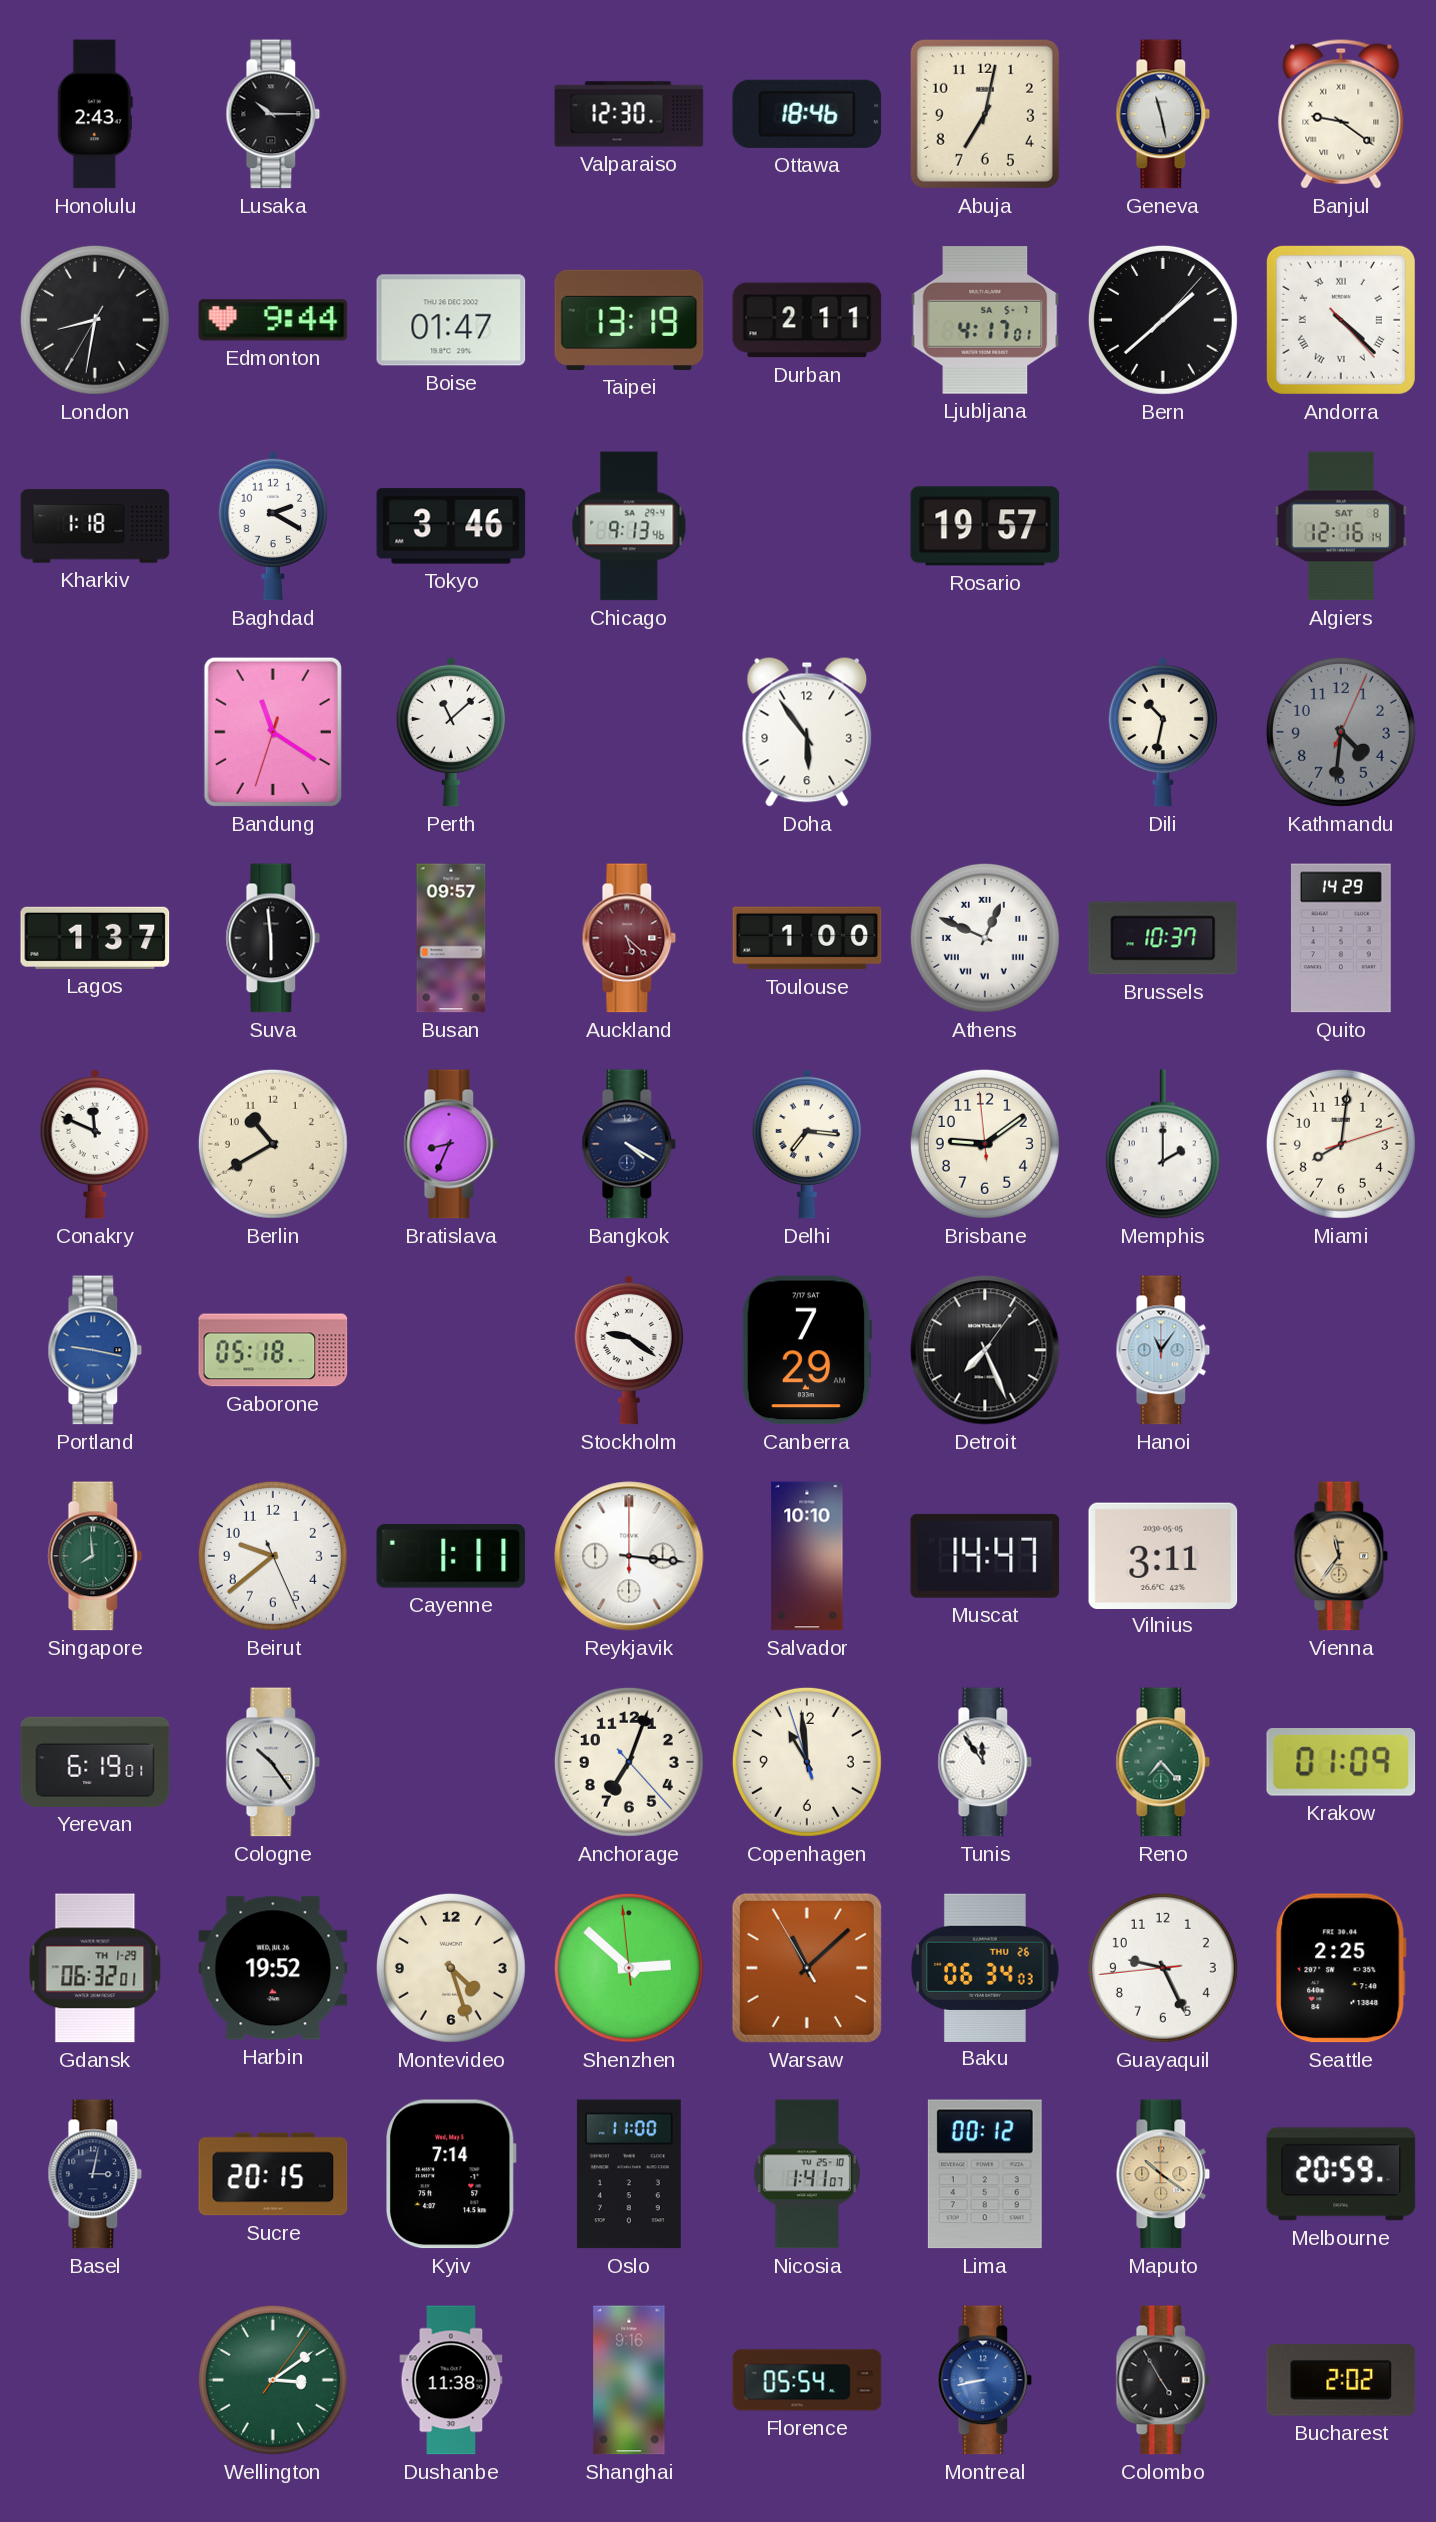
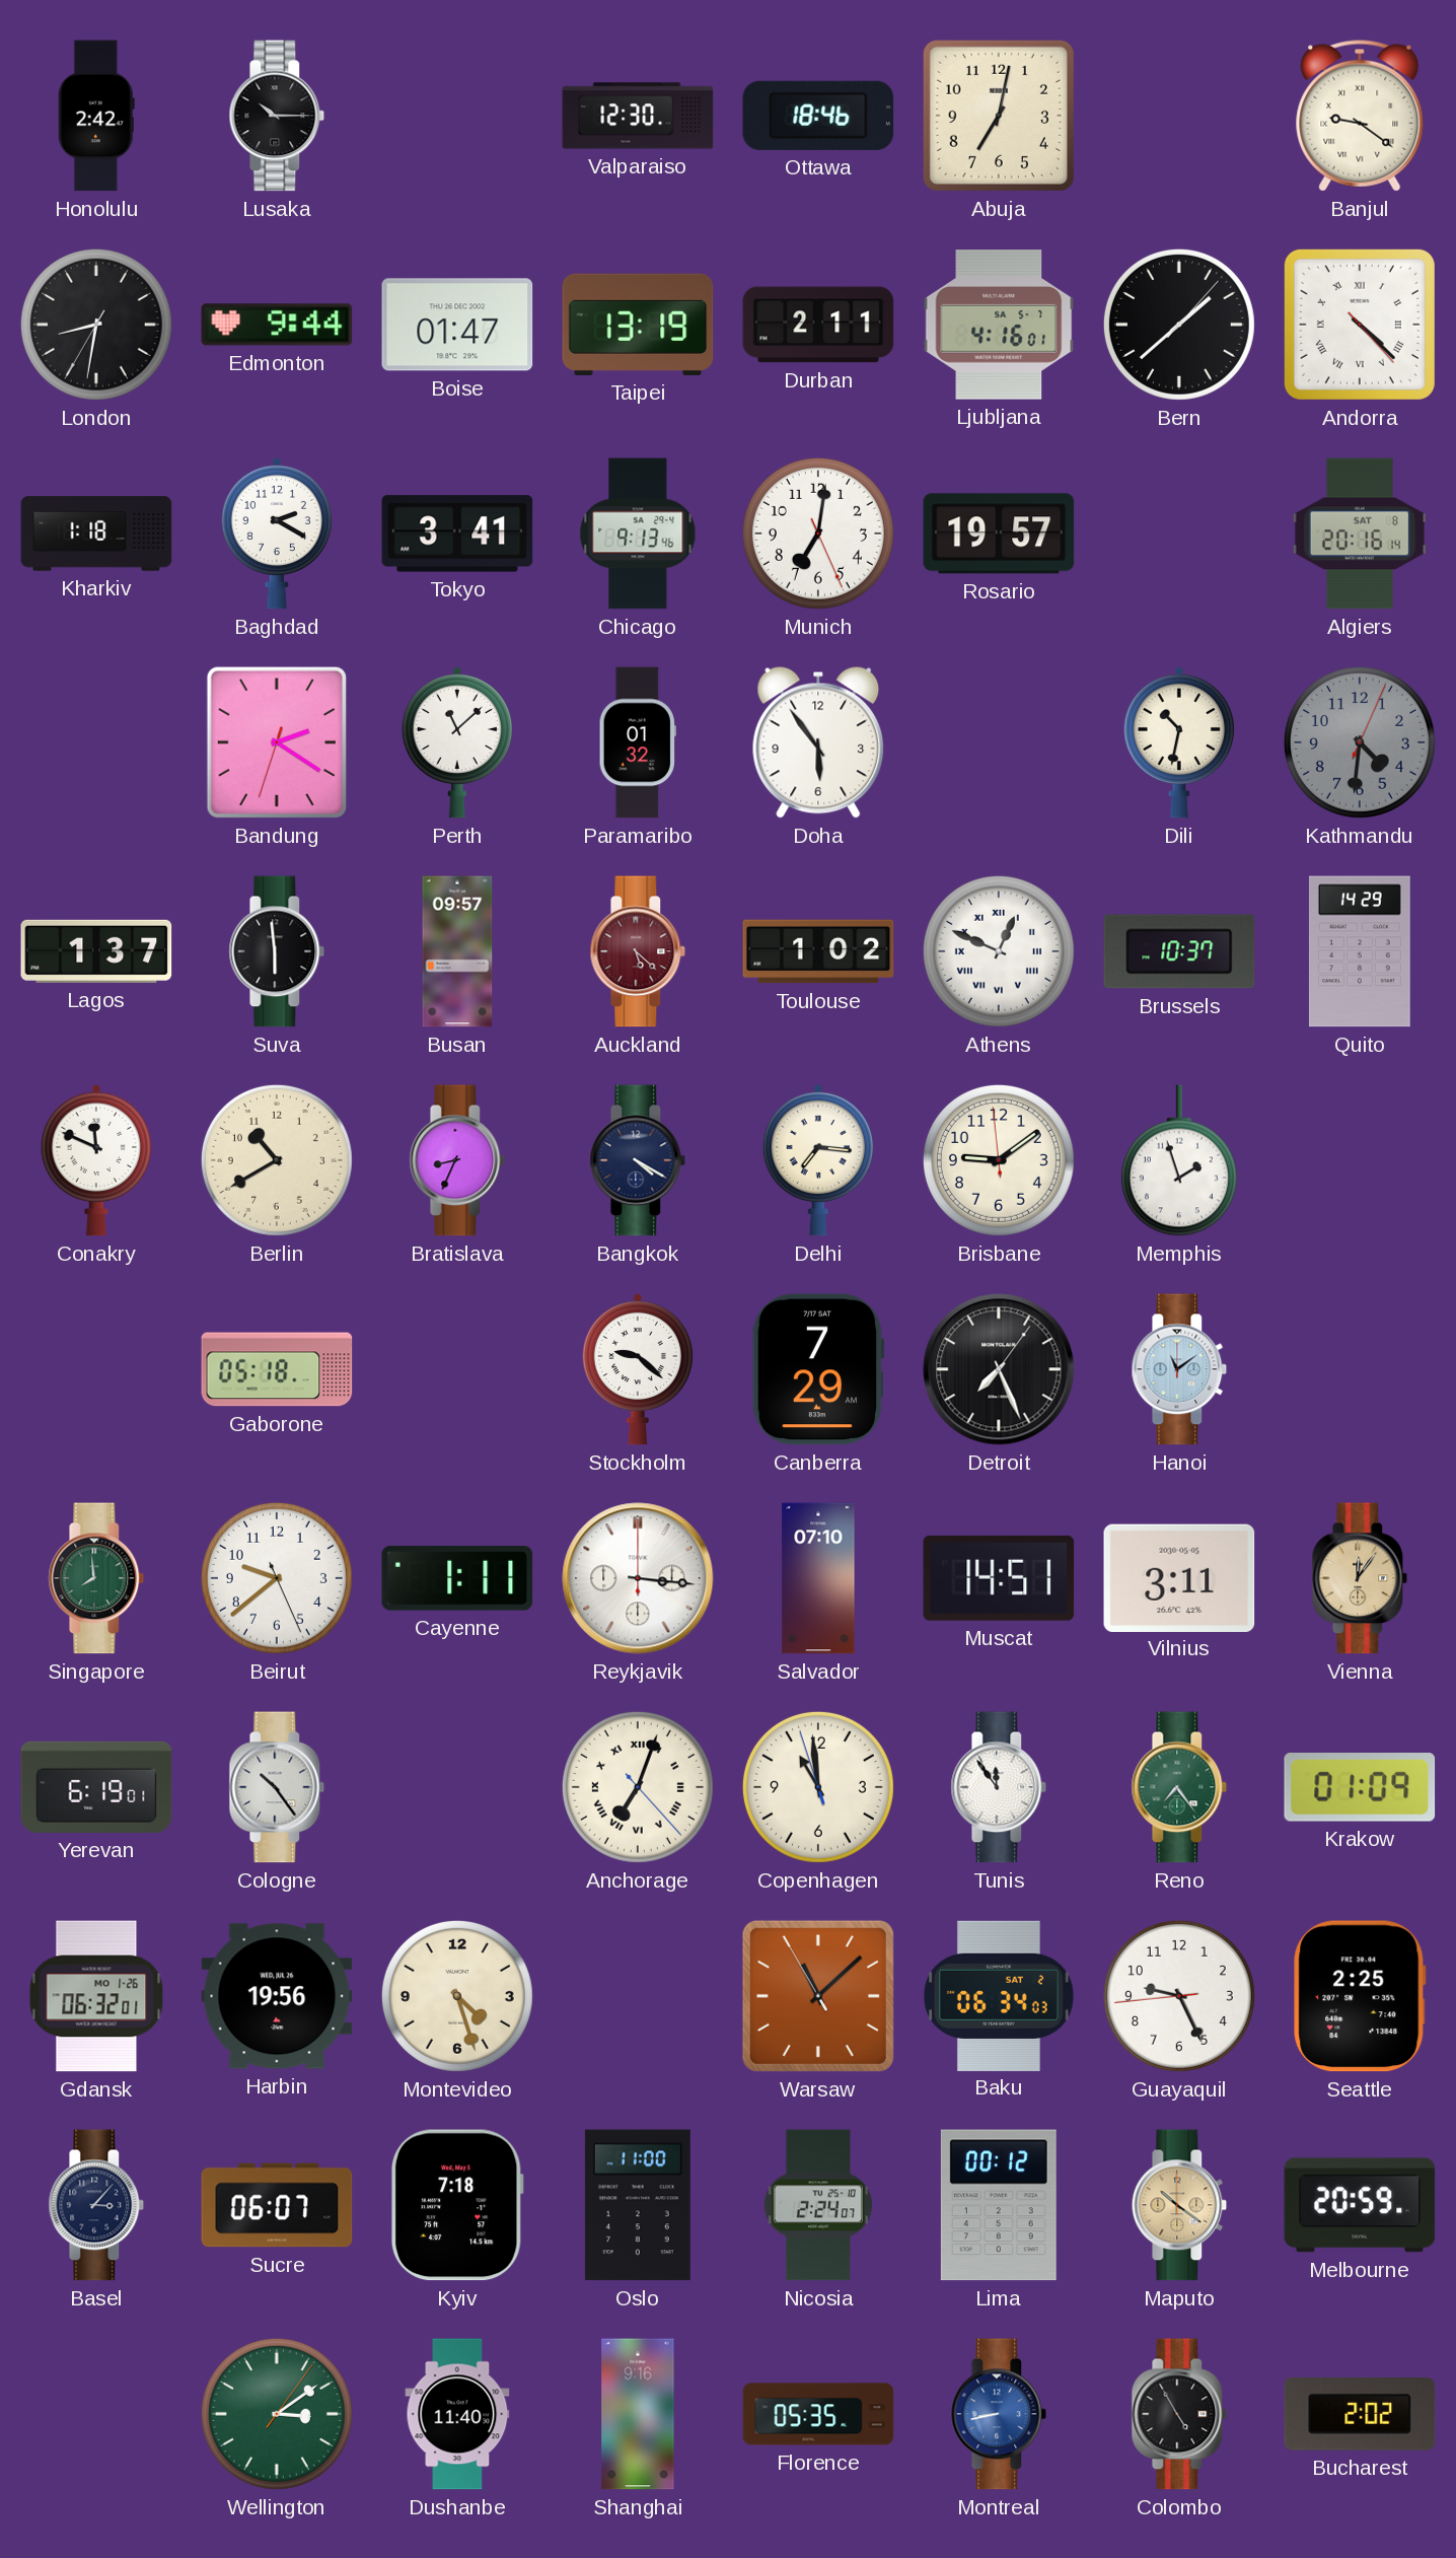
Honolulu: 2:43 -> 2:42
Geneva: 11:28 -> none
Ljubljana: 4:17 -> 4:16
Tokyo: 3:46 -> 3:41
Munich: none -> 7:01
Algiers: 12:16 -> 20:16
Bandung: 11:20 -> 2:20
Paramaribo: none -> 01:32
Toulouse: 1:00 -> 1:02
Memphis: 2:00 -> 1:57
Miami: 8:01 -> none
Portland: 9:17 -> none
Stockholm: 9:21 -> 9:22
Hanoi: 11:06 -> 11:09
Salvador: 10:10 -> 07:10
Muscat: 14:47 -> 14:51
Vienna: 11:36 -> 12:06
Anchorage numerals: Arabic -> Roman
Reno: 7:23 -> 7:24
Gdansk date: TH 1-29 -> MO 1-26
Harbin: 19:52 -> 19:56
Shenzhen: 2:51 -> none
Baku date: THU 26 -> SAT 2
Basel: 3:02 -> 3:07
Sucre: 20:15 -> 06:07
Kyiv: 7:14 -> 7:18
Nicosia: 1:41 -> 2:24
Dushanbe: 11:38 -> 11:40
Florence: 05:54 -> 05:35
